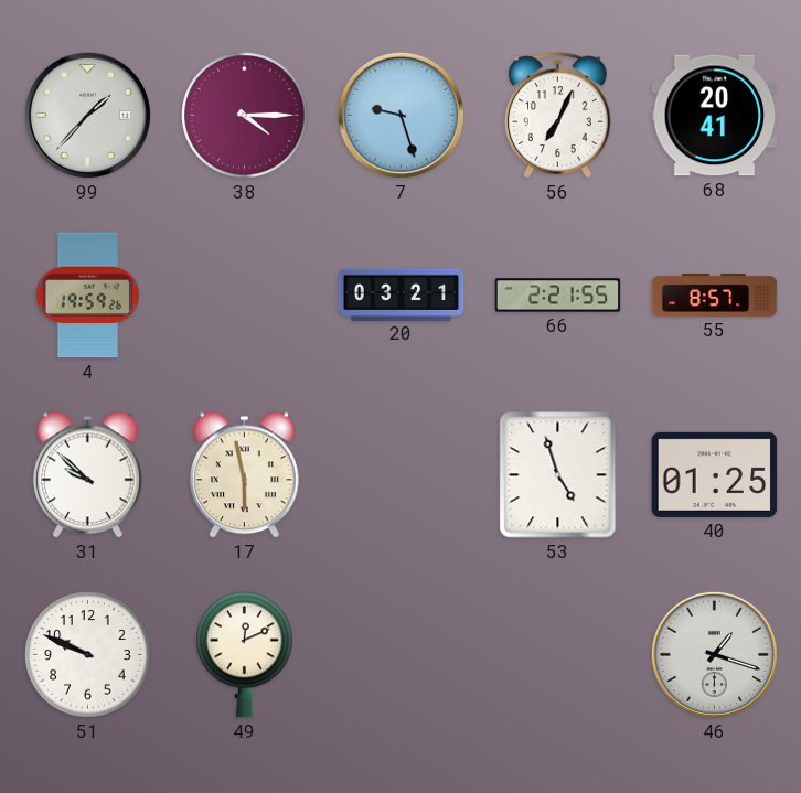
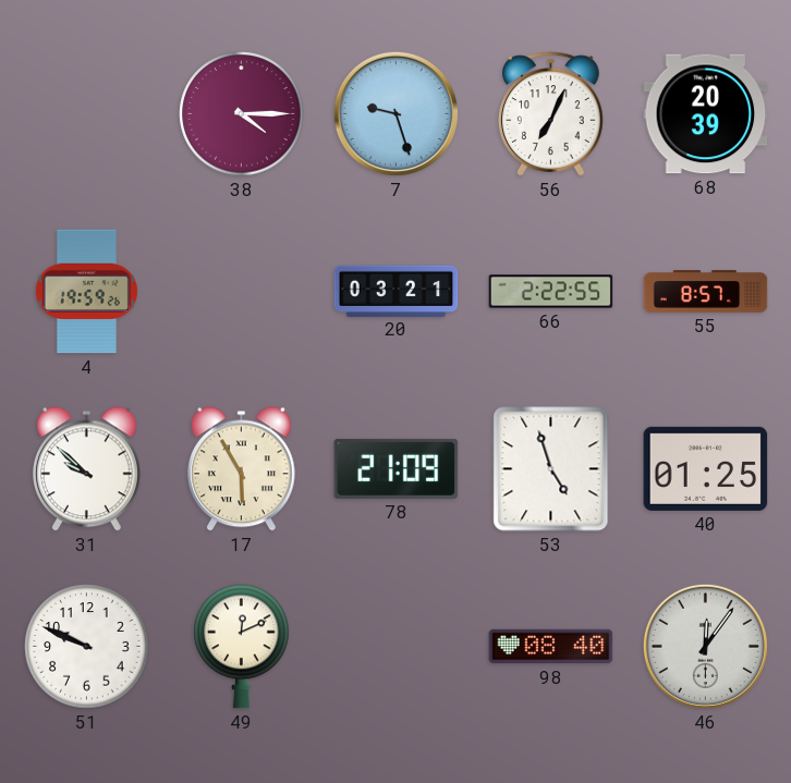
99: 1:37 -> none
68: 20:41 -> 20:39
66: 2:21 -> 2:22
17: 5:58 -> 5:55
78: none -> 21:09
98: none -> 08:40
46: 1:18 -> 12:06
